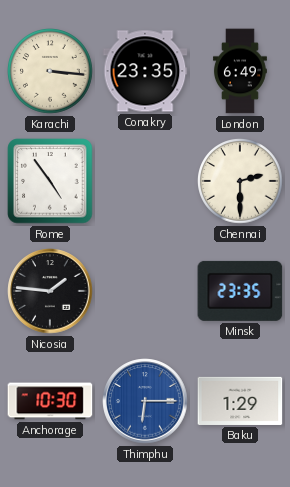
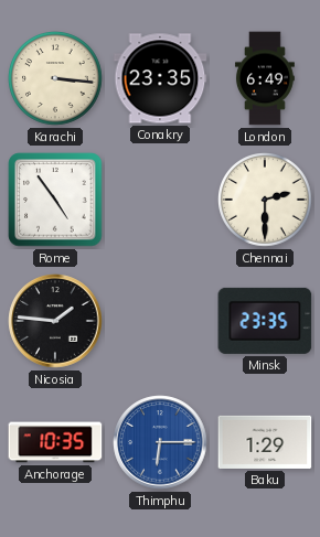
Anchorage: 10:30 -> 10:35
